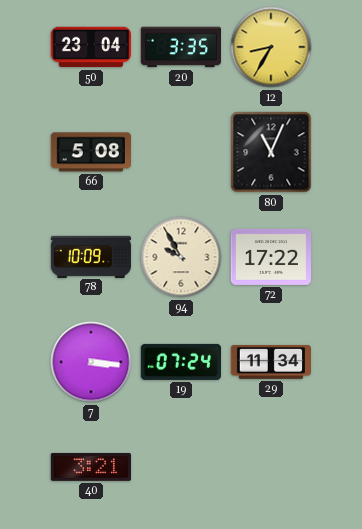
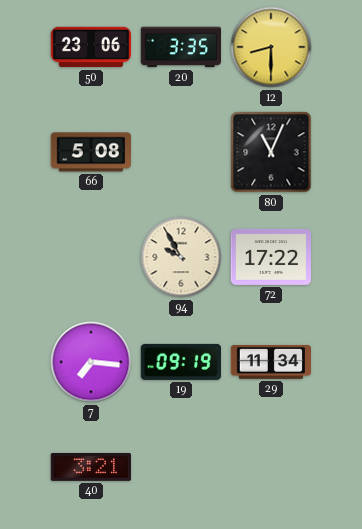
50: 23:04 -> 23:06
12: 8:35 -> 8:30
78: 10:09 -> none
7: 3:16 -> 7:16
19: 07:24 -> 09:19
